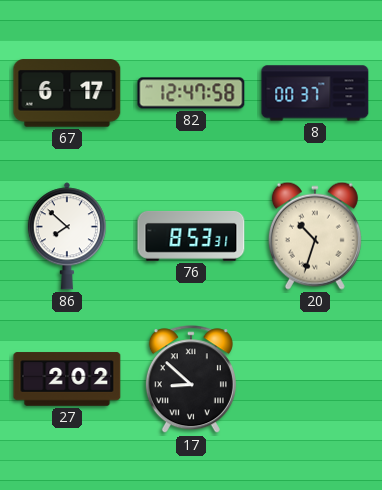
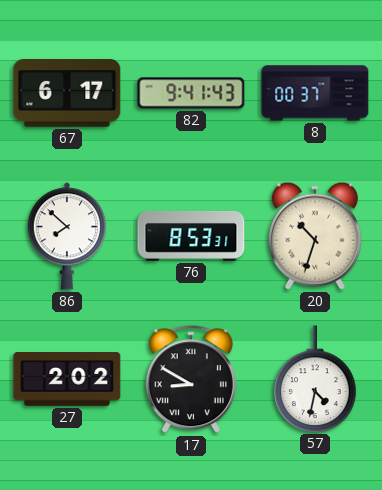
82: 12:47 -> 9:41
17: 8:52 -> 8:50
57: none -> 4:32
